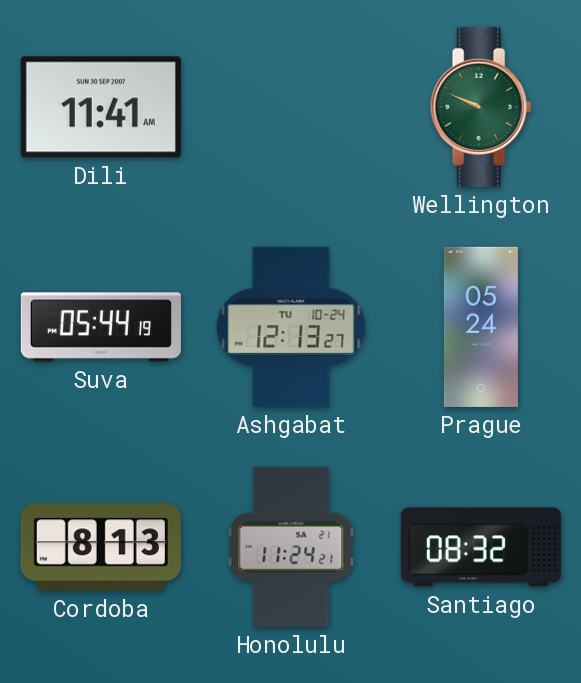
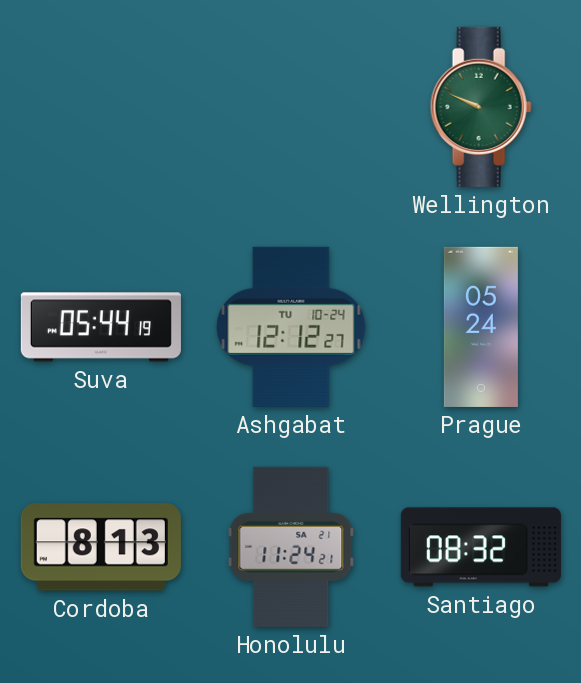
Dili: 11:41 -> none
Ashgabat: 12:13 -> 12:12
